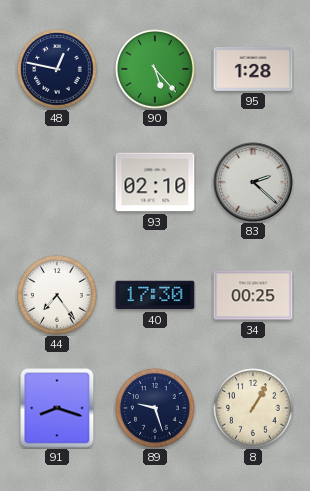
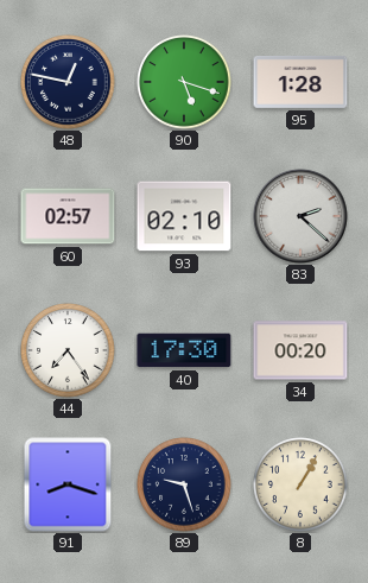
90: 5:23 -> 5:18
60: none -> 02:57
34: 00:25 -> 00:20
